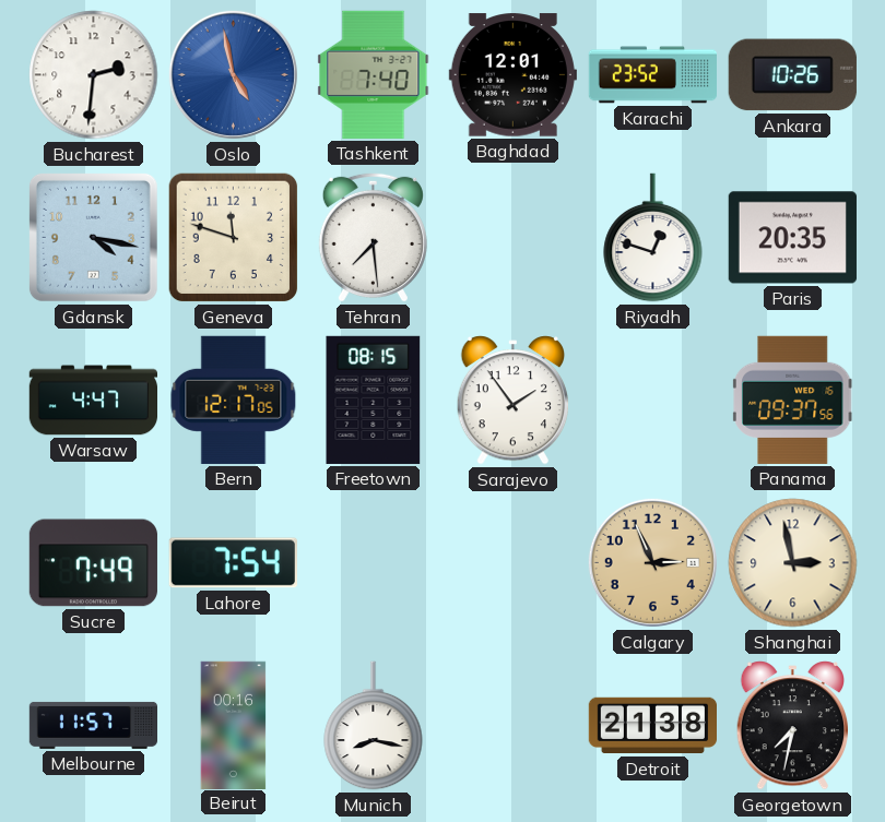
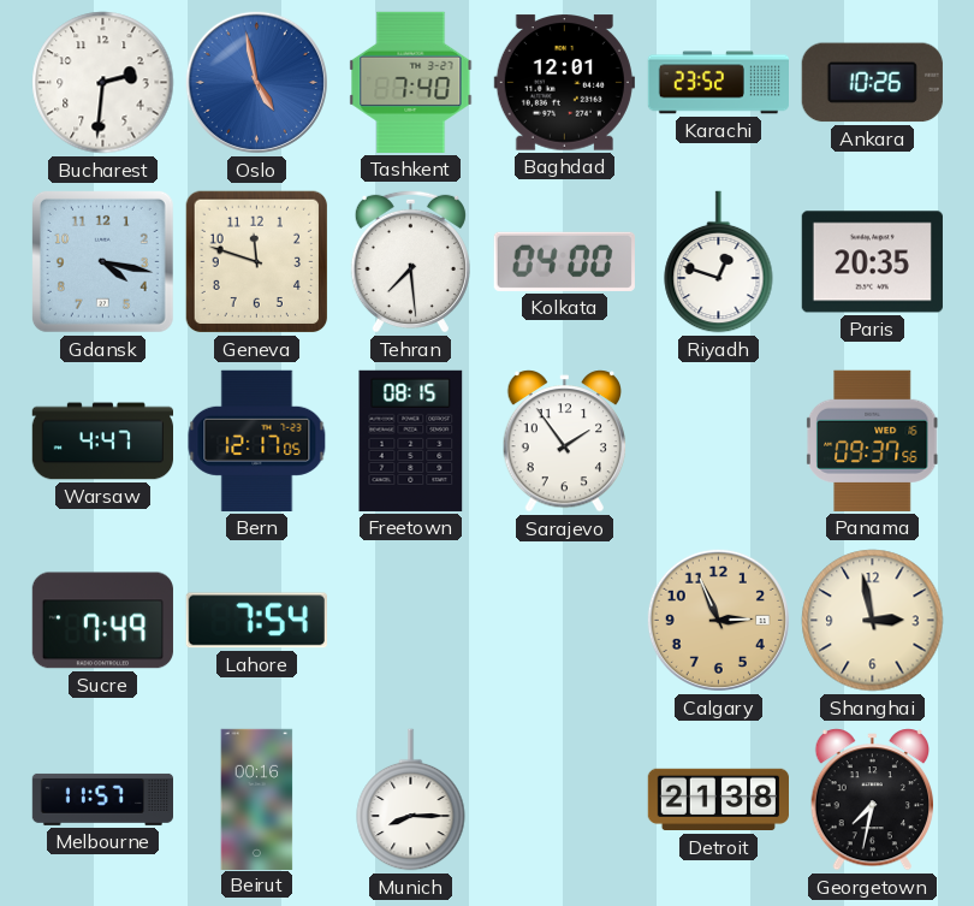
Kolkata: none -> 04:00
Munich: 8:17 -> 8:15
